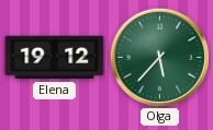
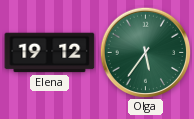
Olga: 5:37 -> 5:36
